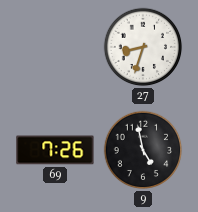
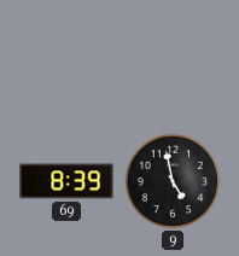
27: 8:33 -> none
69: 7:26 -> 8:39
